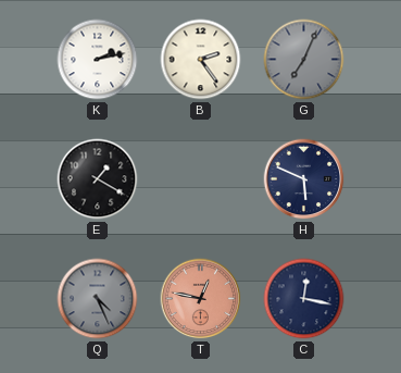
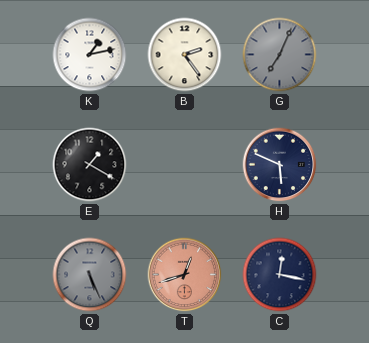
K: 2:13 -> 1:13
Q: 4:26 -> 5:26
T: 12:47 -> 12:42
